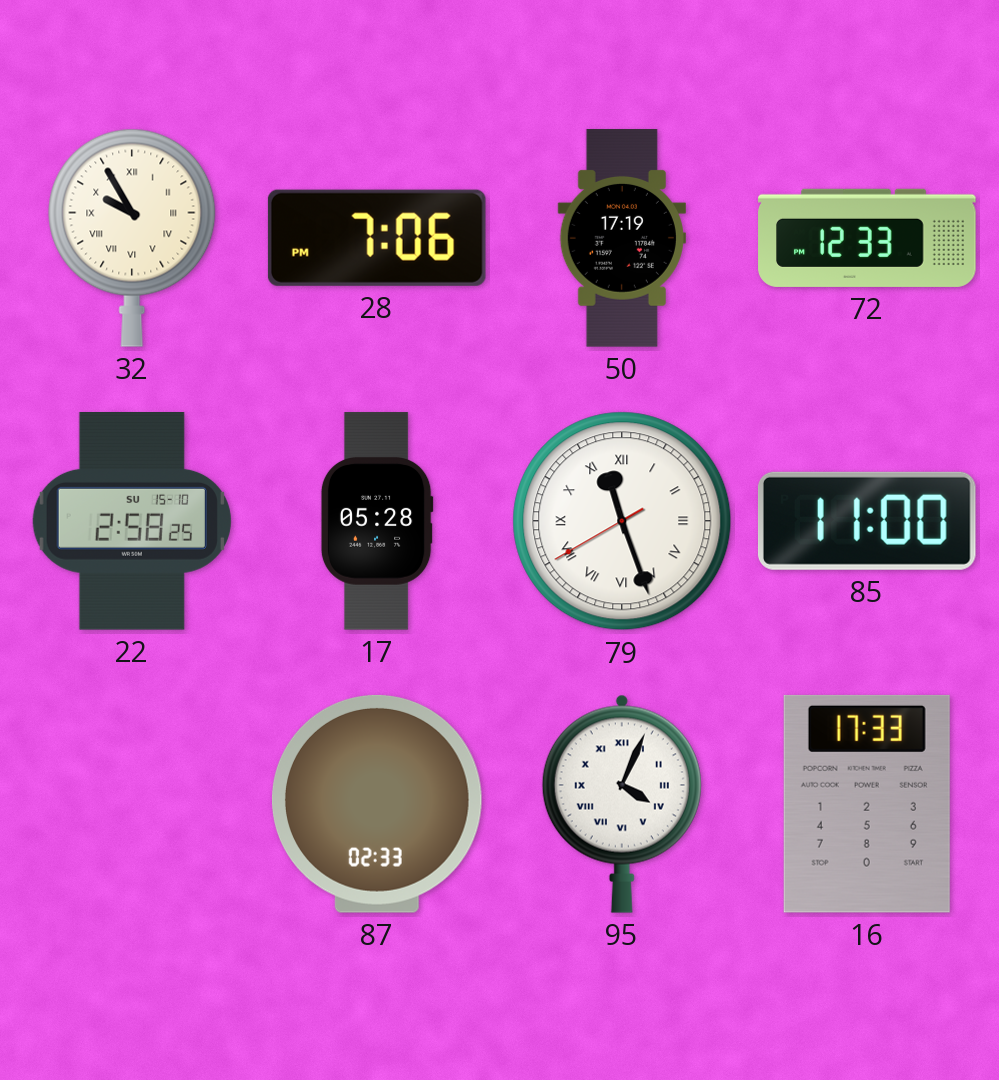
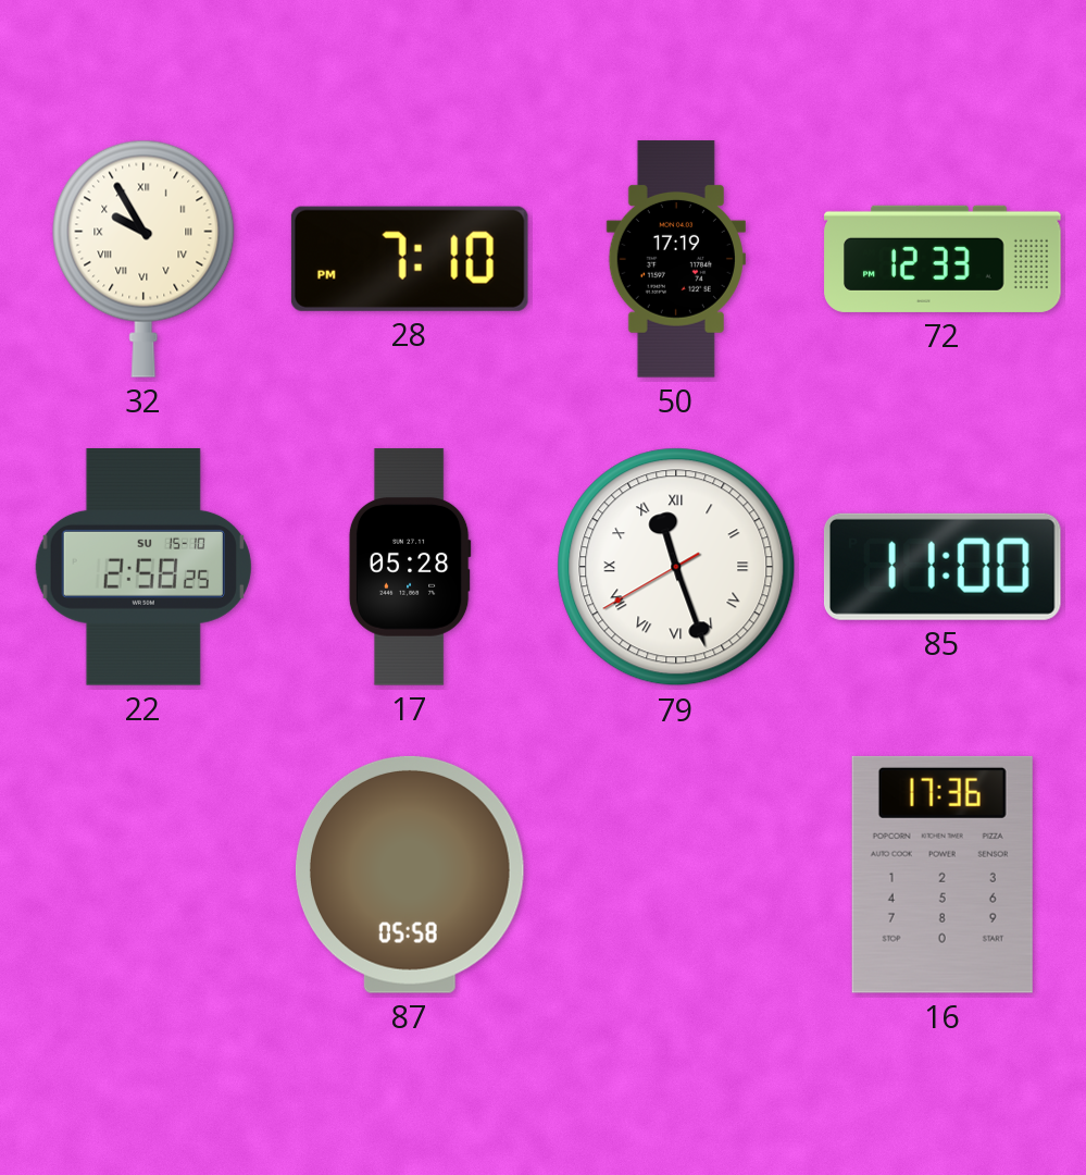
28: 7:06 -> 7:10
87: 02:33 -> 05:58
95: 4:04 -> none
16: 17:33 -> 17:36
